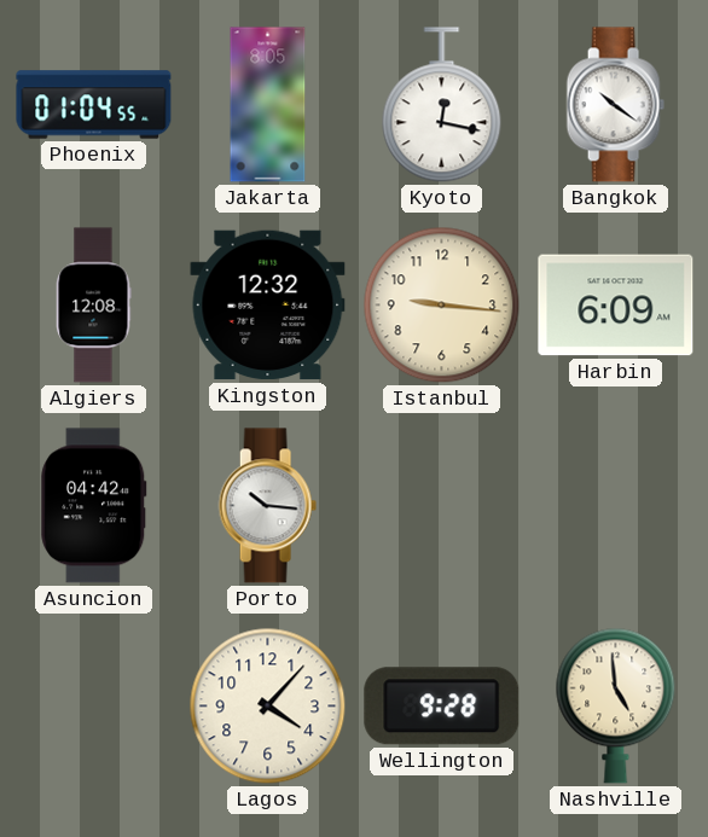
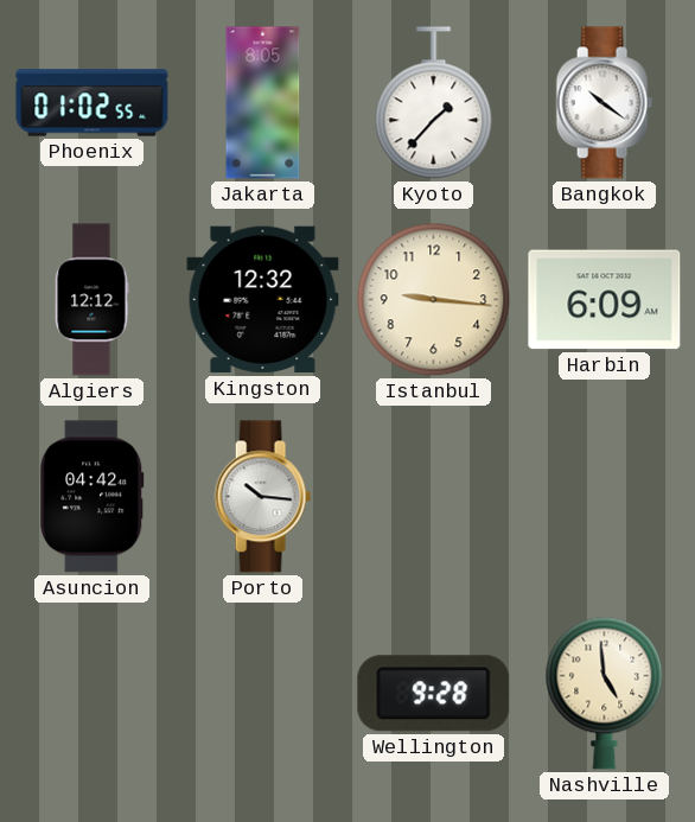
Phoenix: 01:04 -> 01:02
Kyoto: 12:17 -> 1:37
Algiers: 12:08 -> 12:12
Lagos: 4:07 -> none
